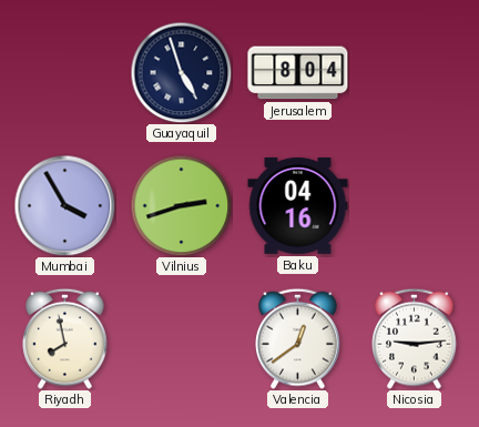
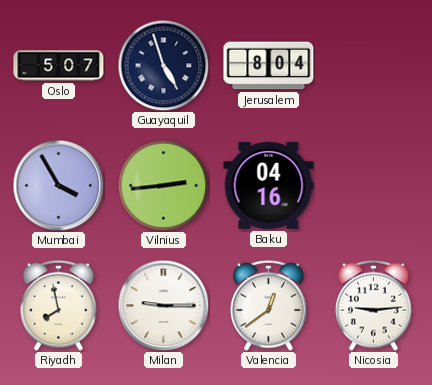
Oslo: none -> 5:07
Vilnius: 2:42 -> 2:44
Milan: none -> 9:15
